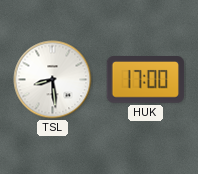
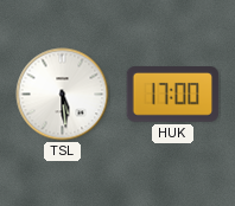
TSL: 8:29 -> 5:29
